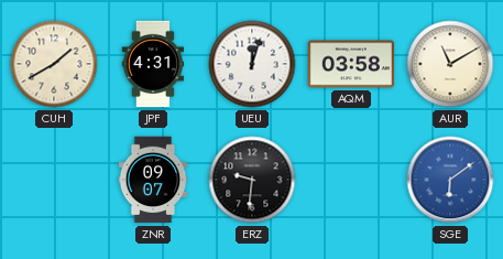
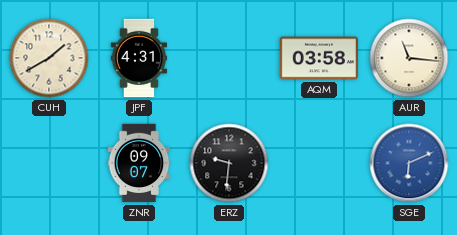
UEU: 12:03 -> none
AUR: 11:10 -> 11:16
SGE: 6:09 -> 6:11
